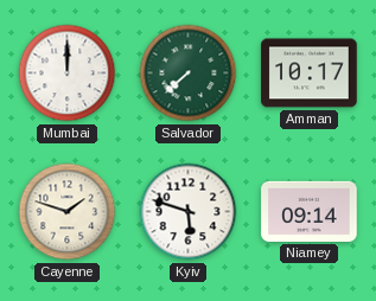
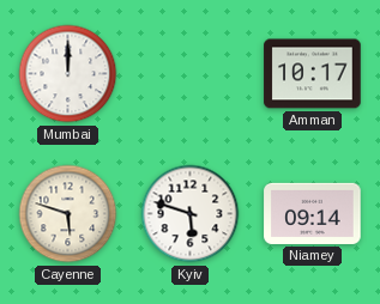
Salvador: 7:38 -> none
Cayenne: 1:48 -> 5:48
